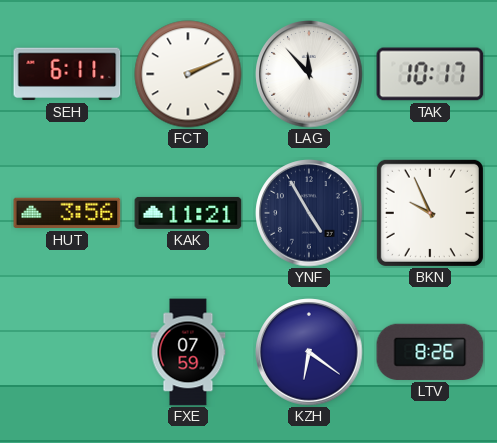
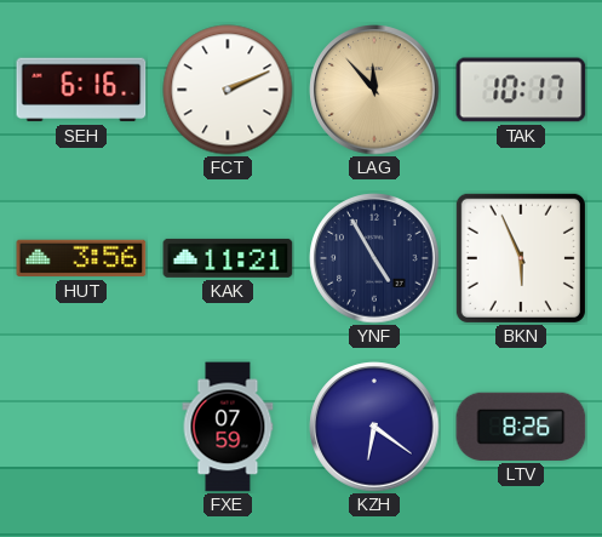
SEH: 6:11 -> 6:16
LAG dial: white -> champagne
BKN: 9:56 -> 5:56
